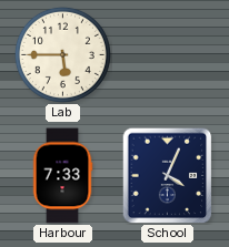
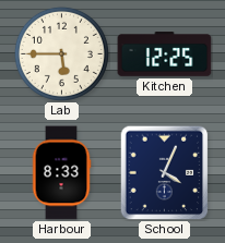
Kitchen: none -> 12:25
Harbour: 7:33 -> 8:33
